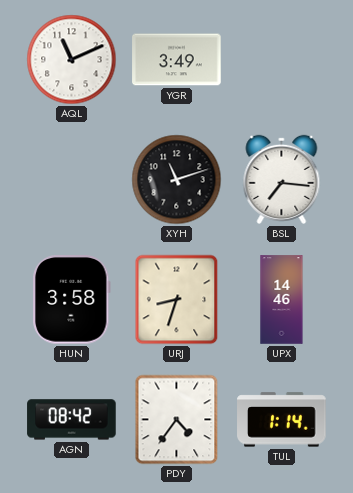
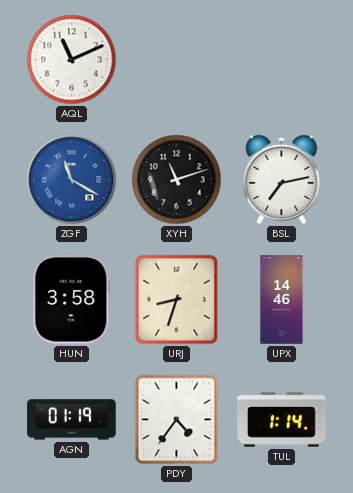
YGR: 3:49 -> none
ZGF: none -> 11:20
BSL: 7:16 -> 7:13
AGN: 08:42 -> 01:19
